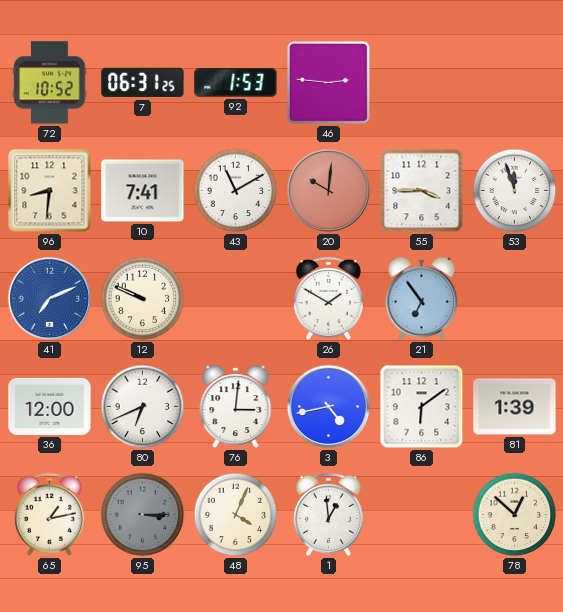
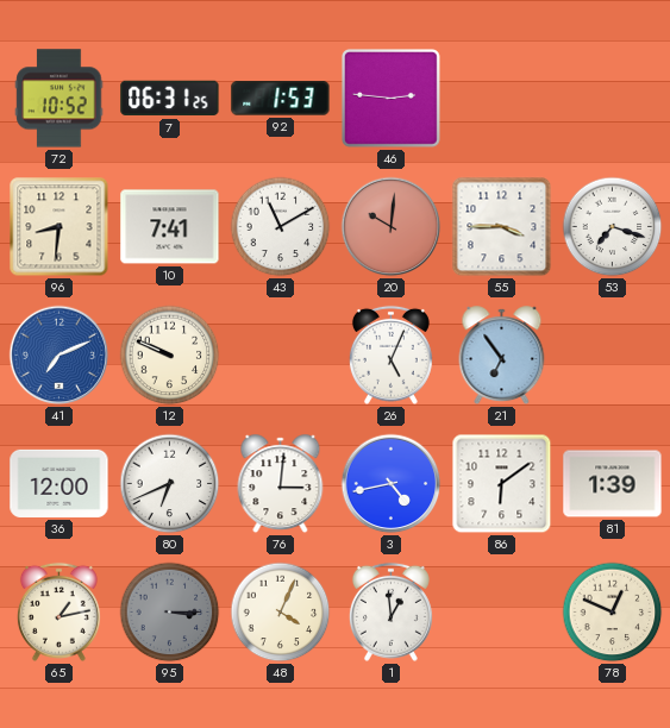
53: 11:57 -> 7:18
26: 1:50 -> 5:04
78: 12:52 -> 12:49
